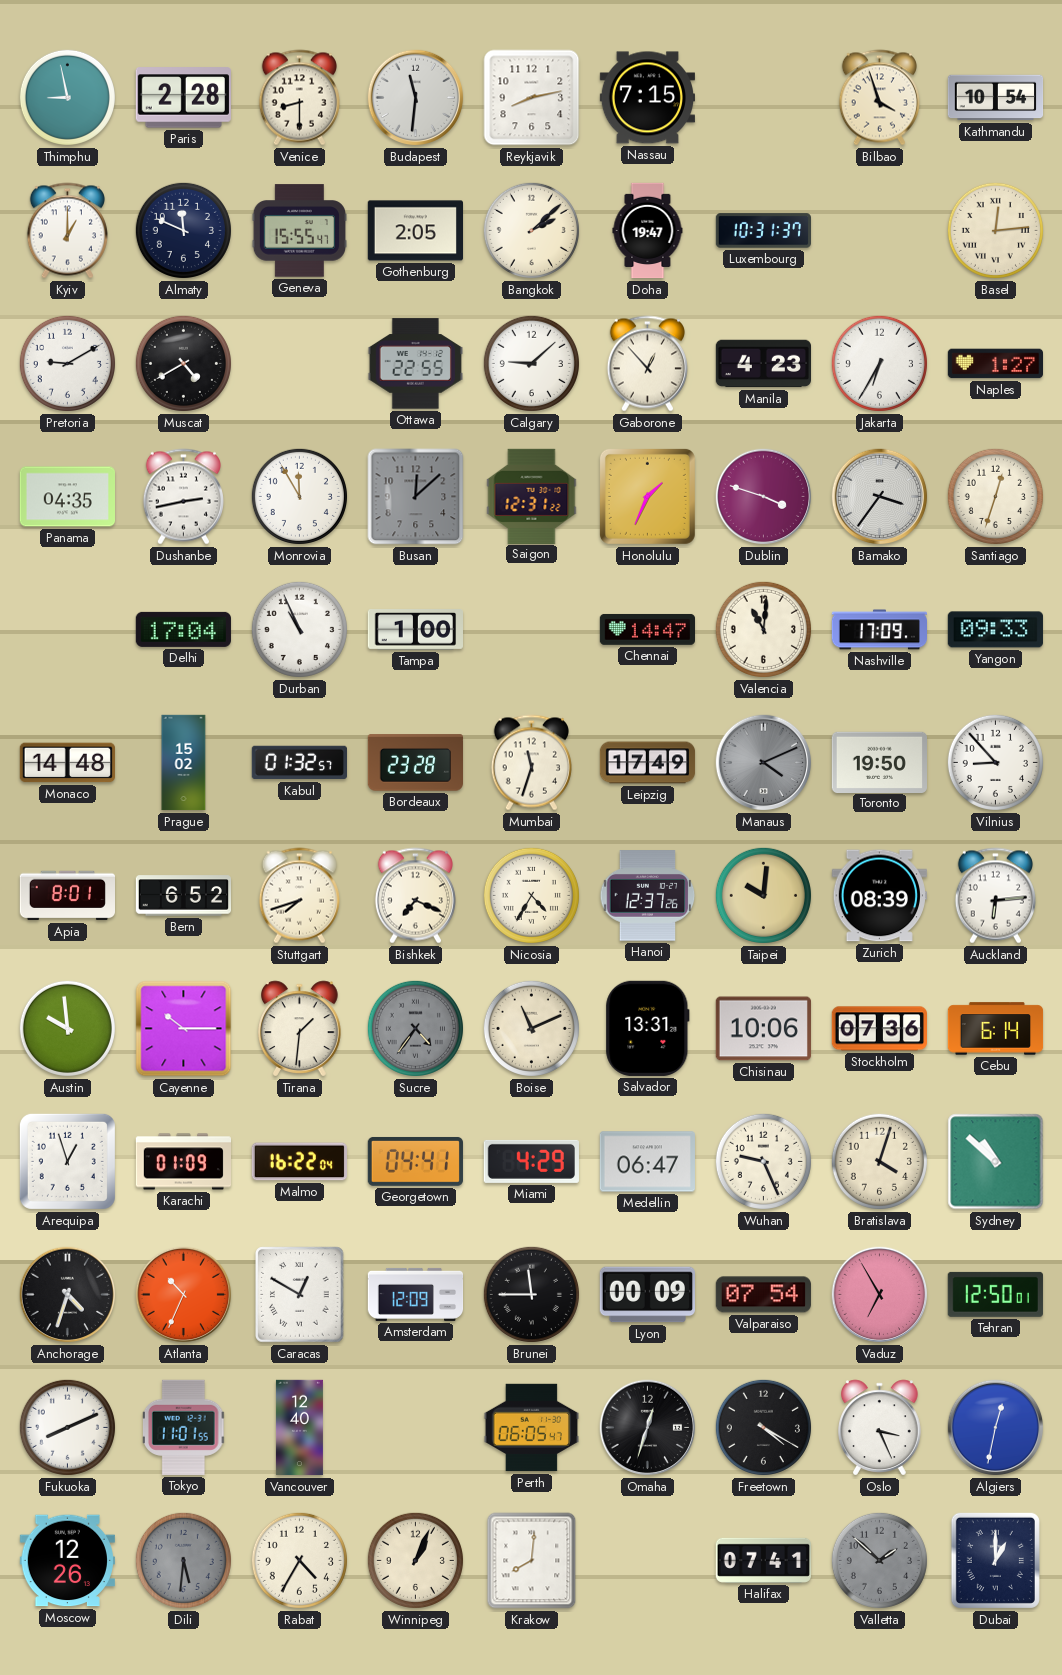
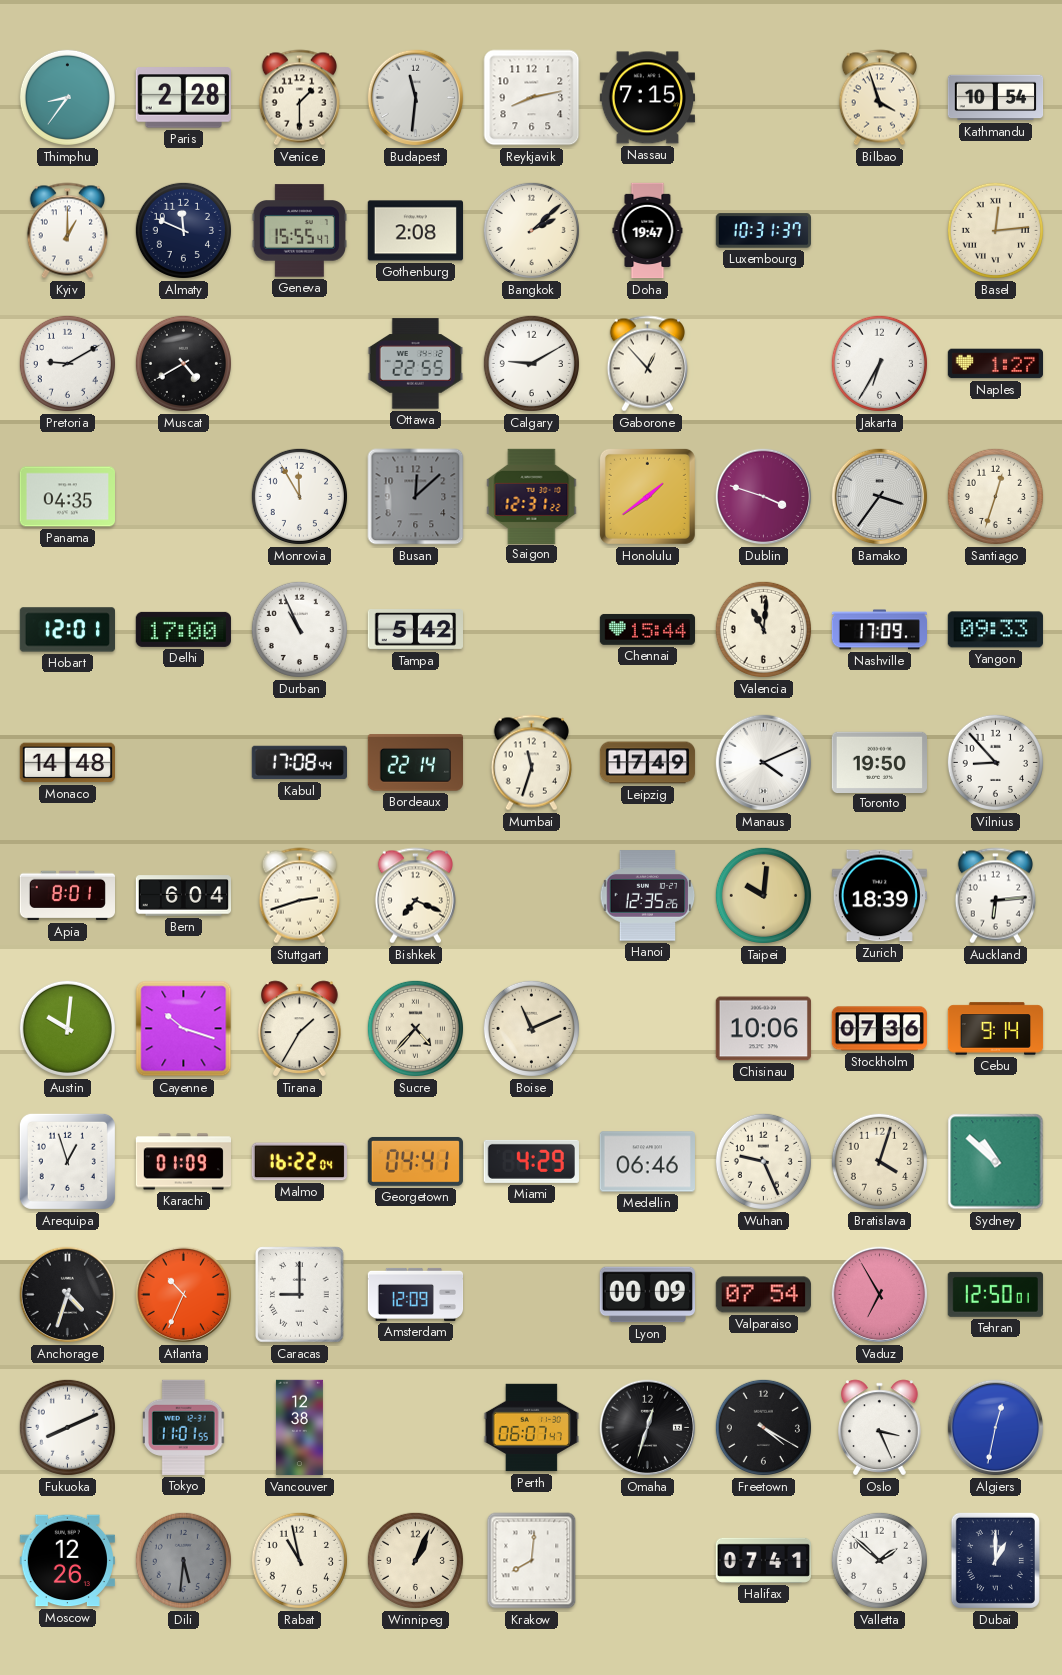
Thimphu: 8:58 -> 8:36
Venice: 8:30 -> 1:30
Gothenburg: 2:05 -> 2:08
Calgary: 9:08 -> 9:10
Manila: 4:23 -> none
Dushanbe: 2:43 -> none
Honolulu: 1:34 -> 1:39
Hobart: none -> 12:01
Delhi: 17:04 -> 17:00
Tampa: 1:00 -> 5:42
Chennai: 14:47 -> 15:44
Prague: 15:02 -> none
Kabul: 01:32 -> 17:08
Bordeaux: 23:28 -> 22:14
Manaus dial: grey -> white
Bern: 6:52 -> 6:04
Stuttgart: 7:42 -> 2:42
Nicosia: 4:35 -> none
Hanoi: 12:37 -> 12:35
Zurich: 08:39 -> 18:39
Austin: 9:59 -> 10:01
Cayenne: 10:15 -> 10:18
Tirana: 1:31 -> 1:35
Sucre: 4:36 -> 4:37
Sucre dial: grey -> cream
Salvador: 13:31 -> none
Cebu: 6:14 -> 9:14
Medellin: 06:47 -> 06:46
Caracas: 12:50 -> 9:00
Brunei: 11:45 -> none
Vancouver: 12:40 -> 12:38
Perth: 06:05 -> 06:07
Rabat: 4:35 -> 10:58
Valletta dial: grey -> white
